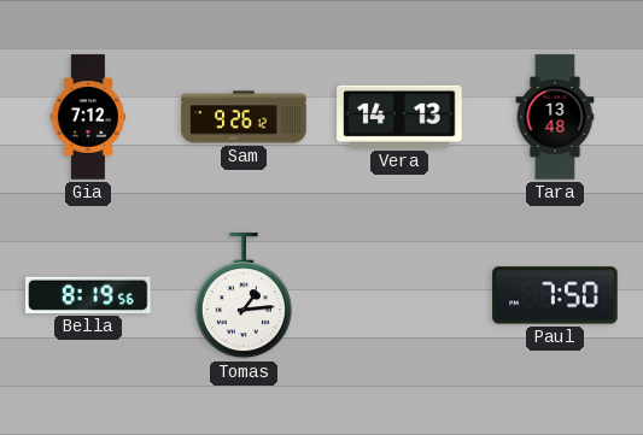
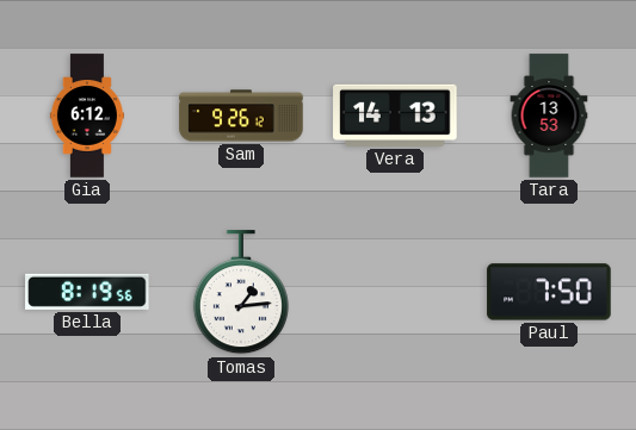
Gia: 7:12 -> 6:12
Tara: 13:48 -> 13:53
